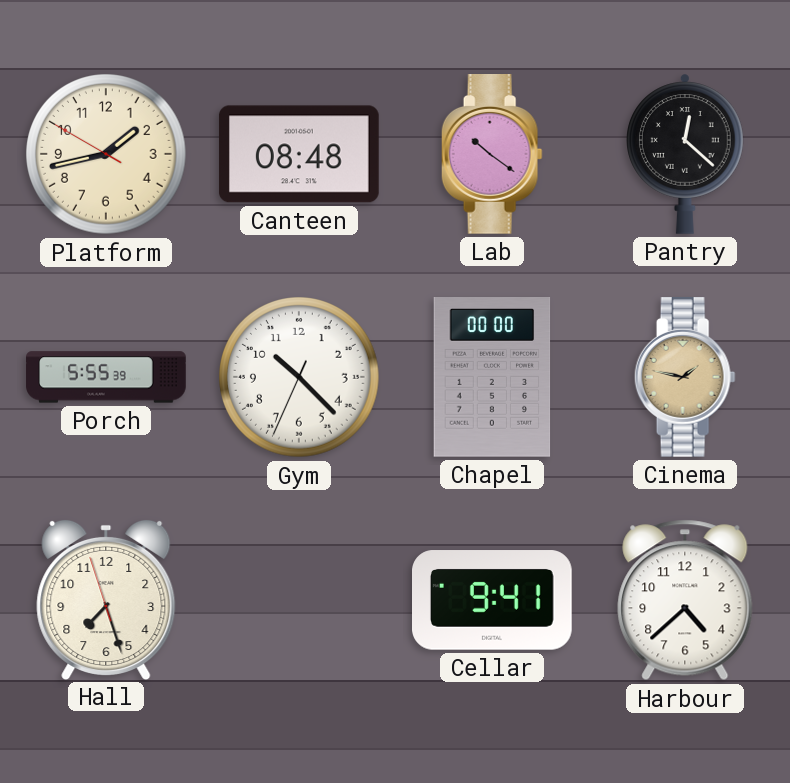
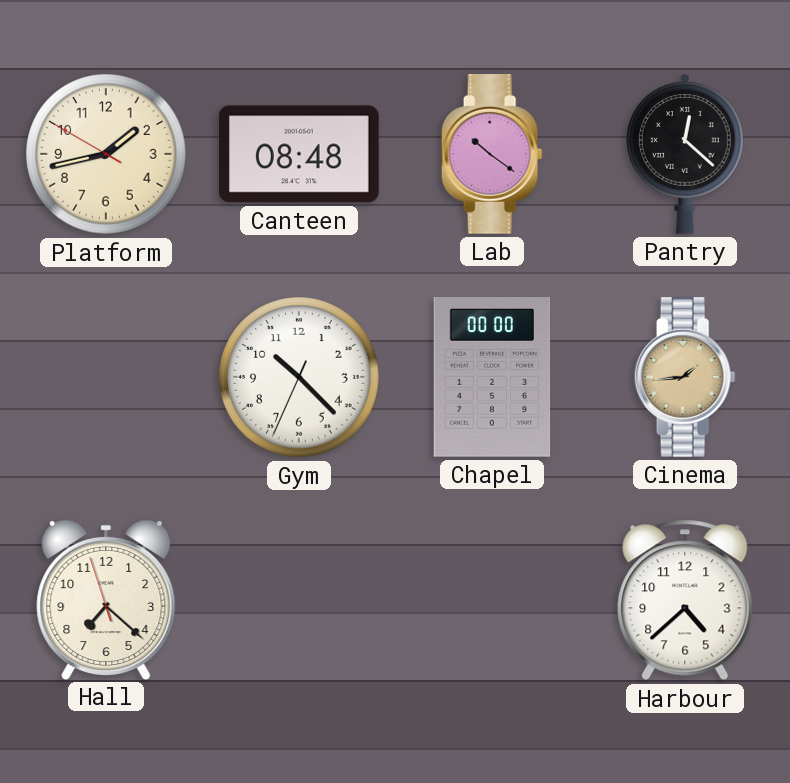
Porch: 5:55 -> none
Cinema: 1:47 -> 1:44
Hall: 7:26 -> 7:21
Cellar: 9:41 -> none
